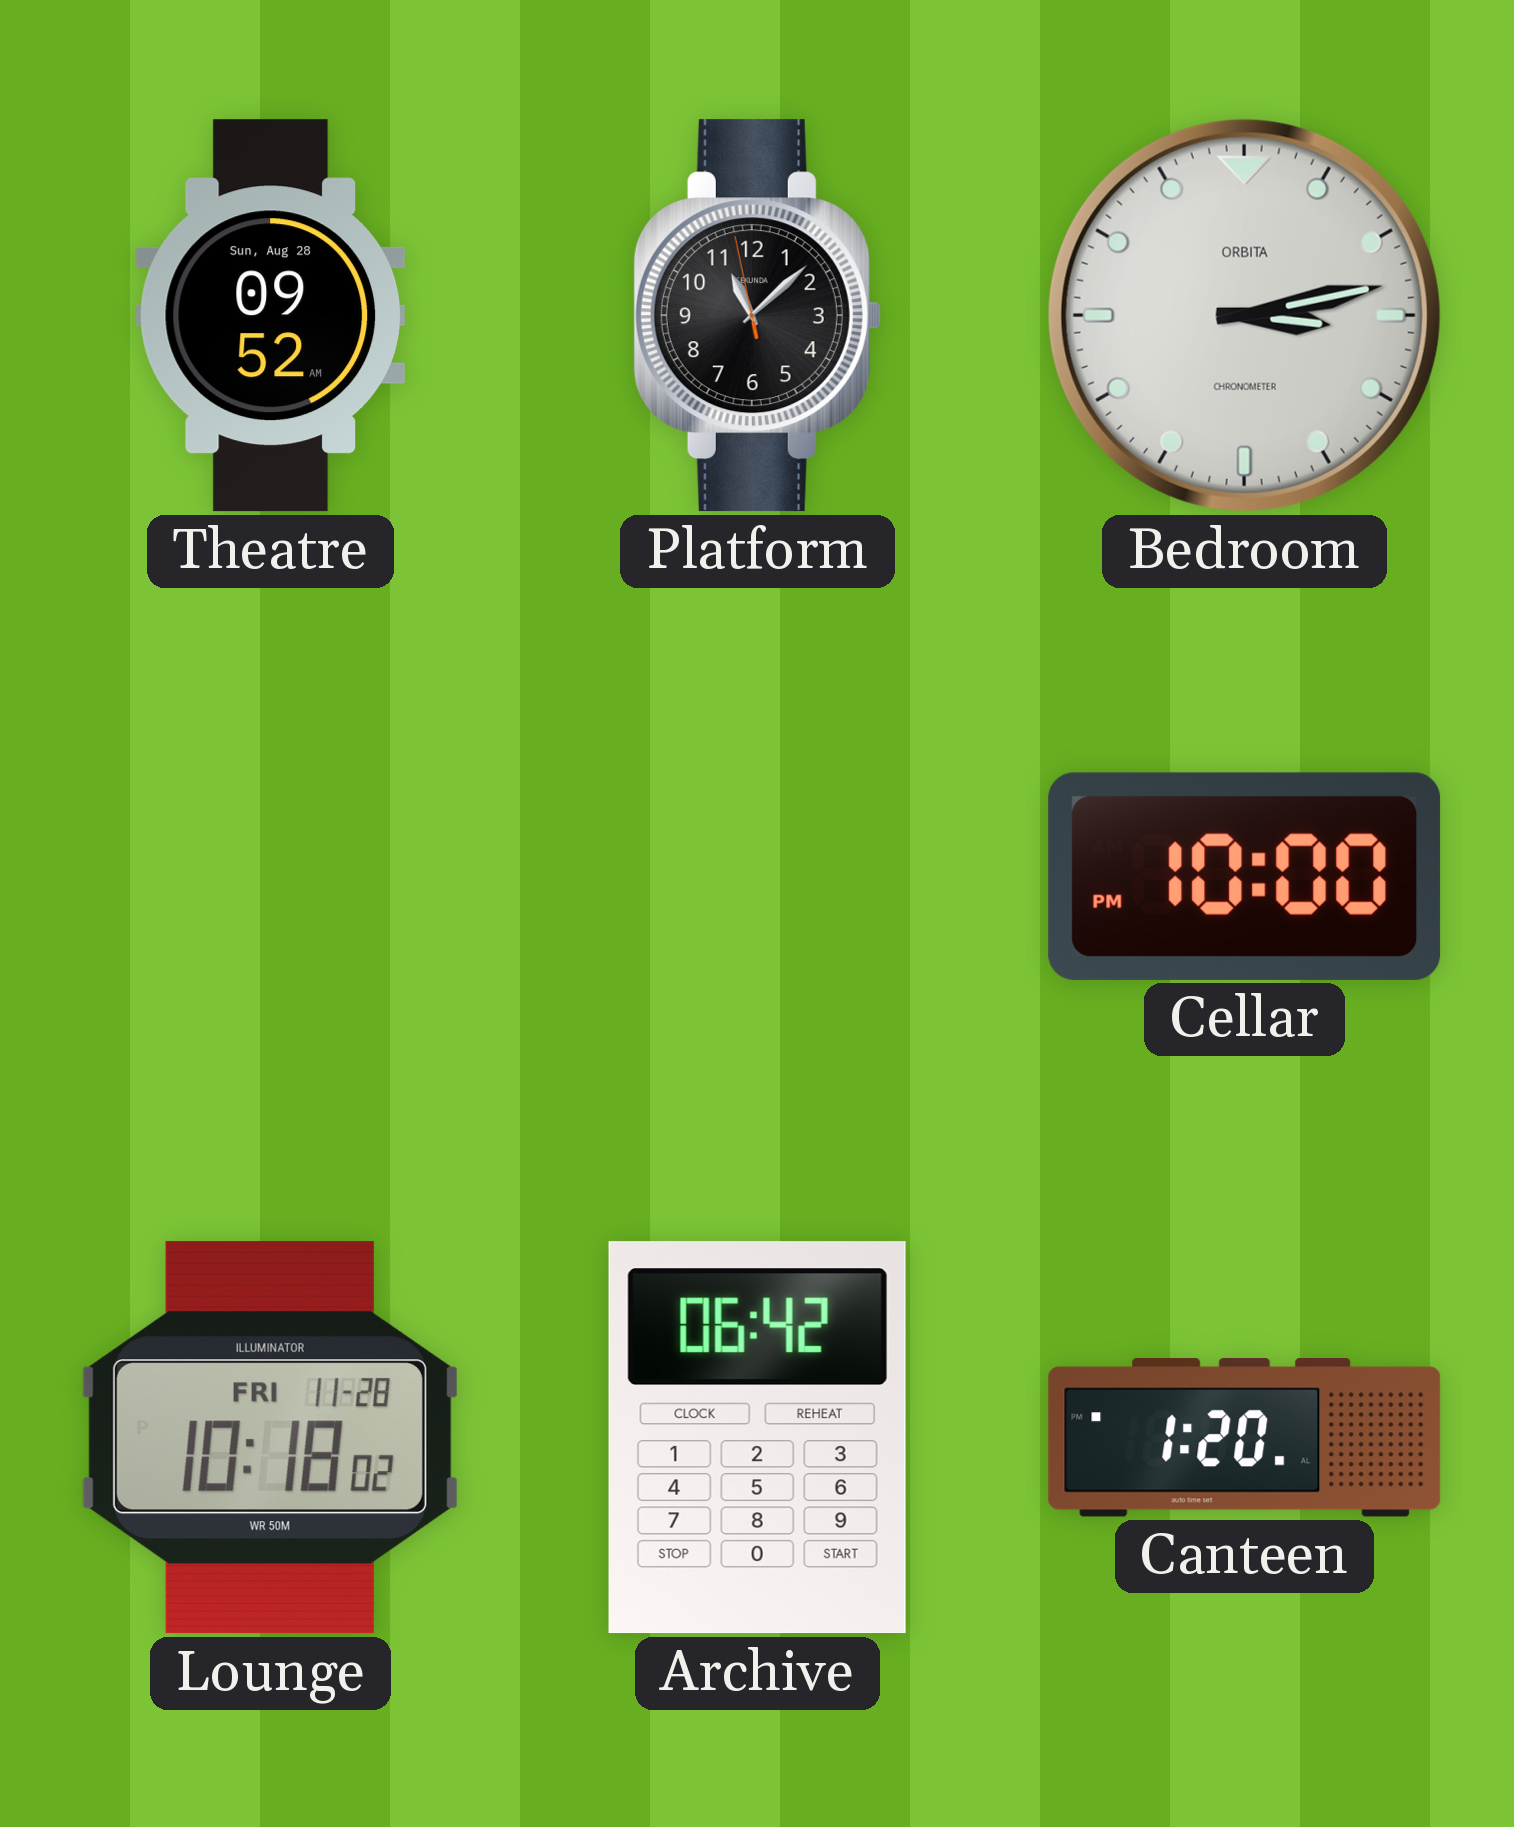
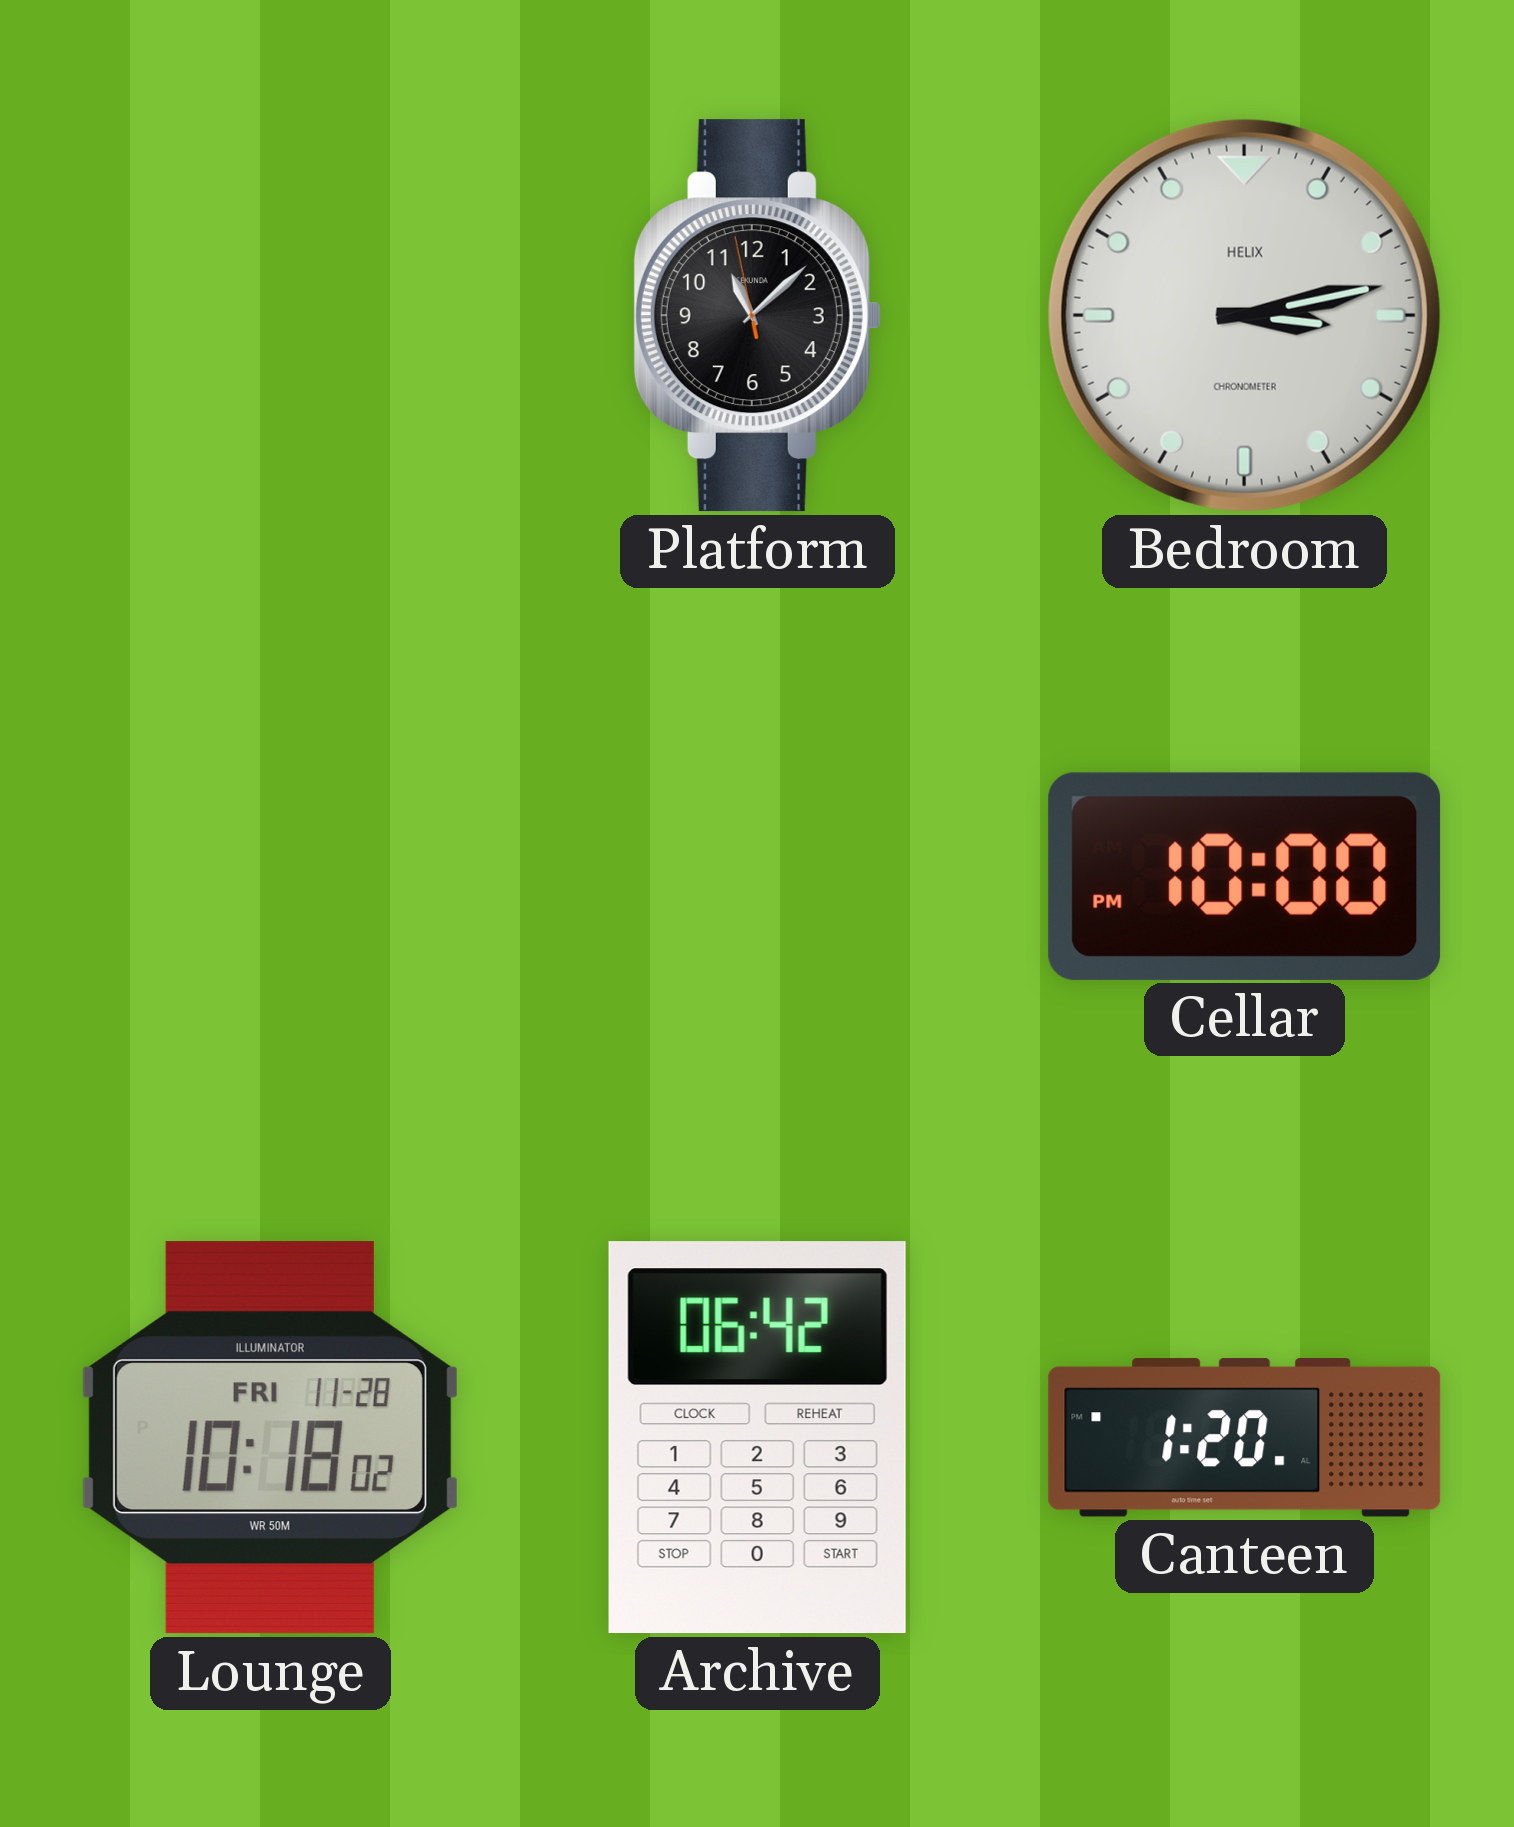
Theatre: 09:52 -> none
Bedroom brand: ORBITA -> HELIX
